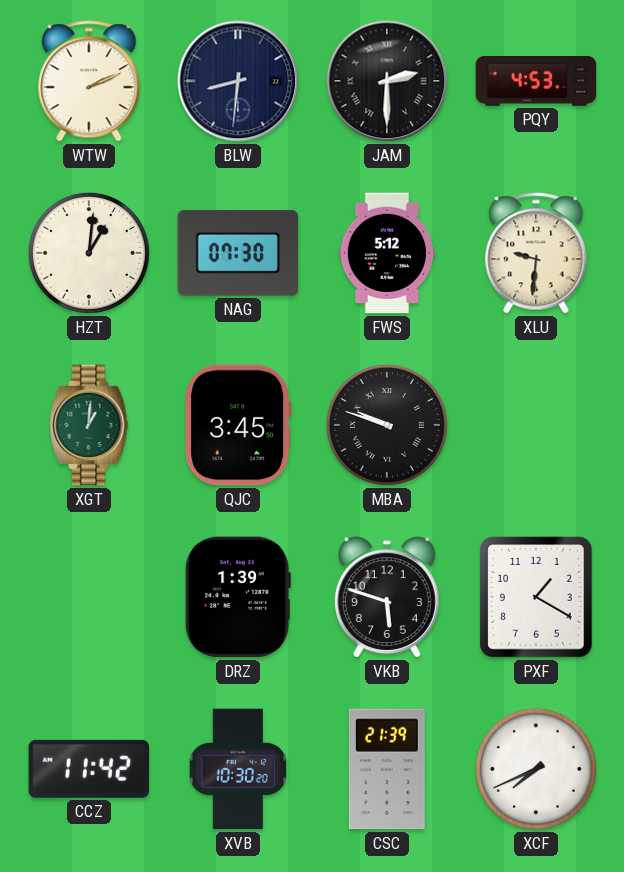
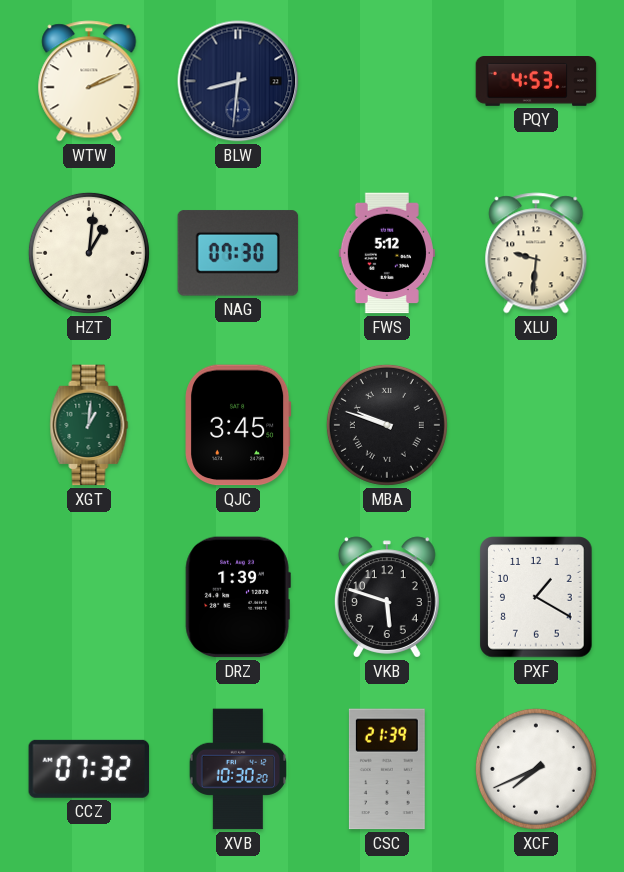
JAM: 2:30 -> none
CCZ: 11:42 -> 07:32
